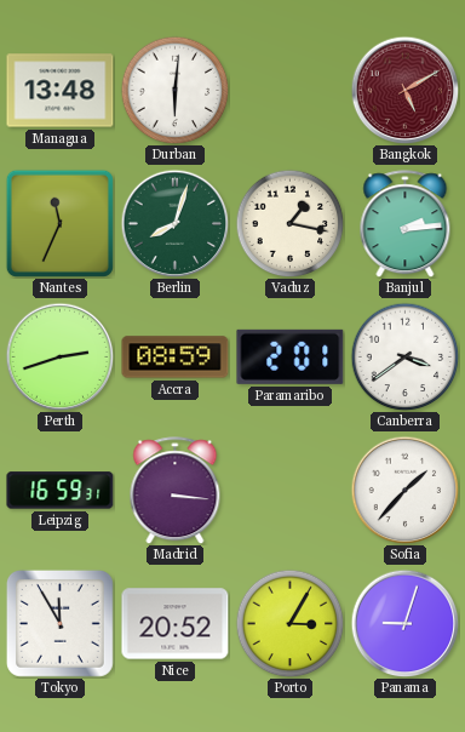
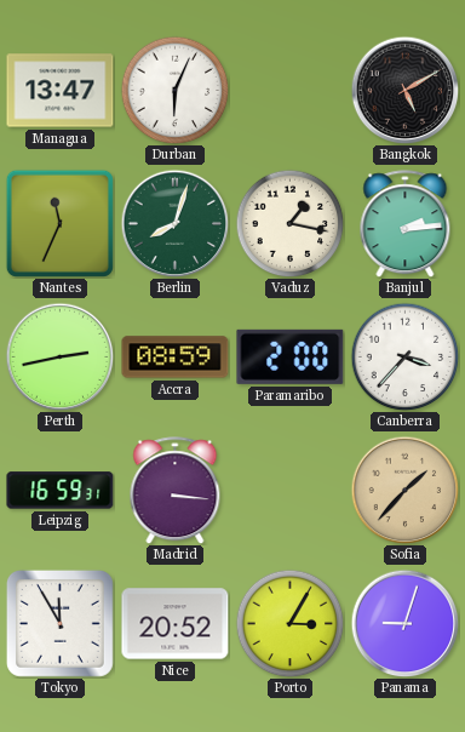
Managua: 13:48 -> 13:47
Durban: 6:01 -> 6:04
Bangkok dial: burgundy -> black
Perth: 2:42 -> 2:43
Paramaribo: 2:01 -> 2:00
Canberra: 3:39 -> 3:37
Sofia dial: white -> champagne
